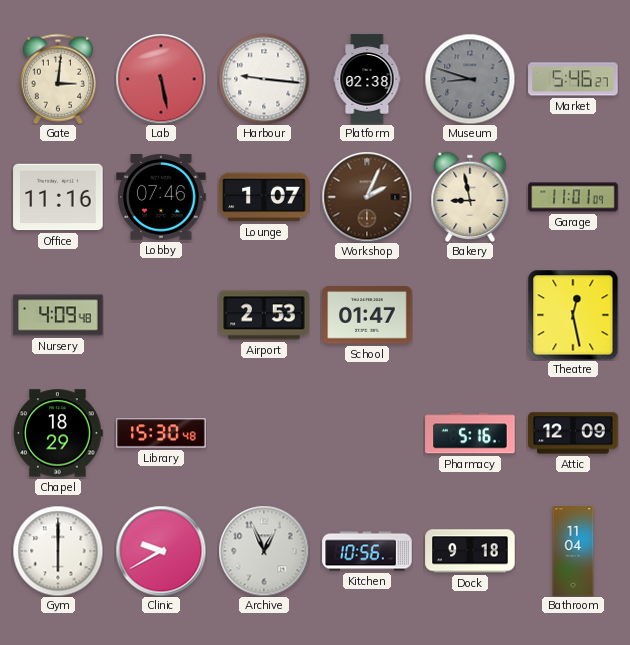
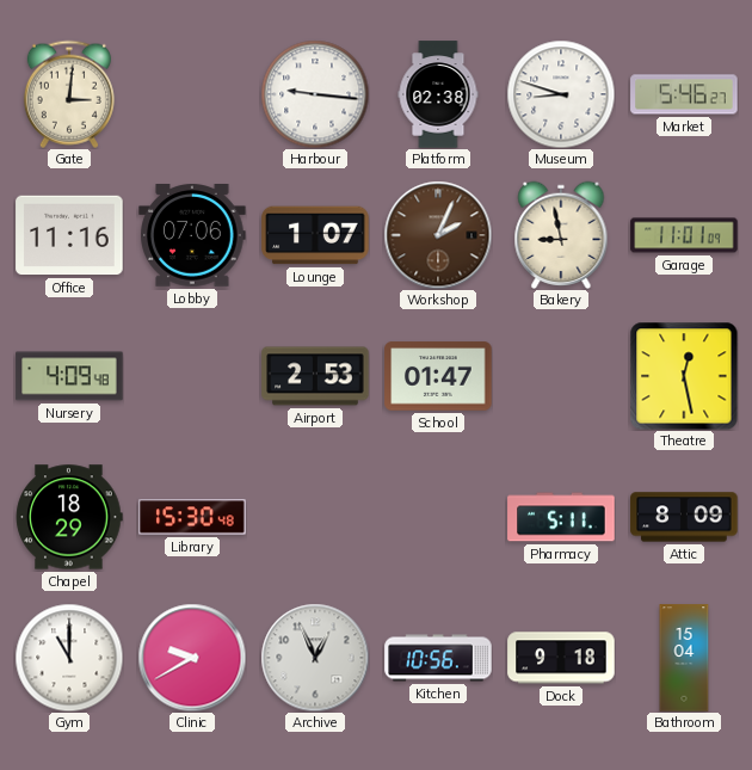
Lab: 5:28 -> none
Museum dial: grey -> white
Lobby: 07:46 -> 07:06
Pharmacy: 5:16 -> 5:11
Attic: 12:09 -> 8:09
Gym: 6:00 -> 11:00
Bathroom: 11:04 -> 15:04
